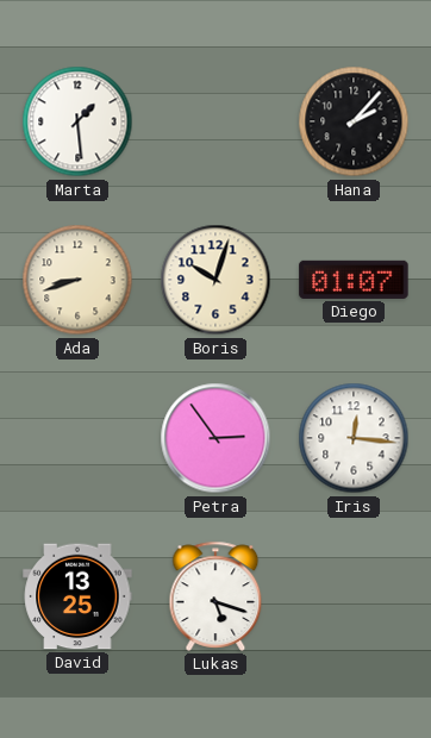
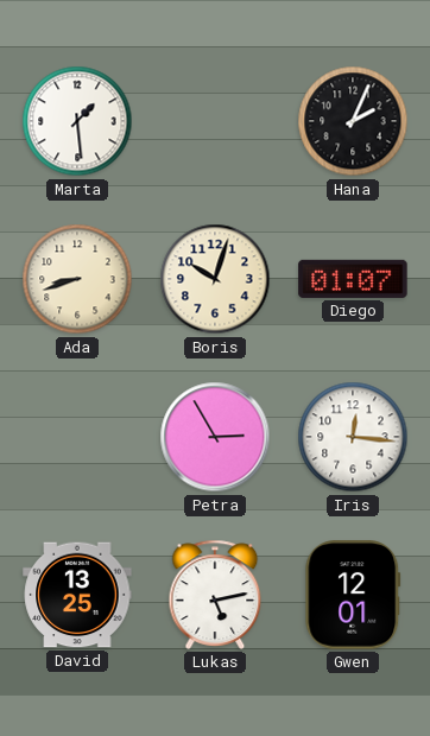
Hana: 2:07 -> 2:04
Petra: 2:54 -> 2:55
Lukas: 5:18 -> 5:13
Gwen: none -> 12:01
